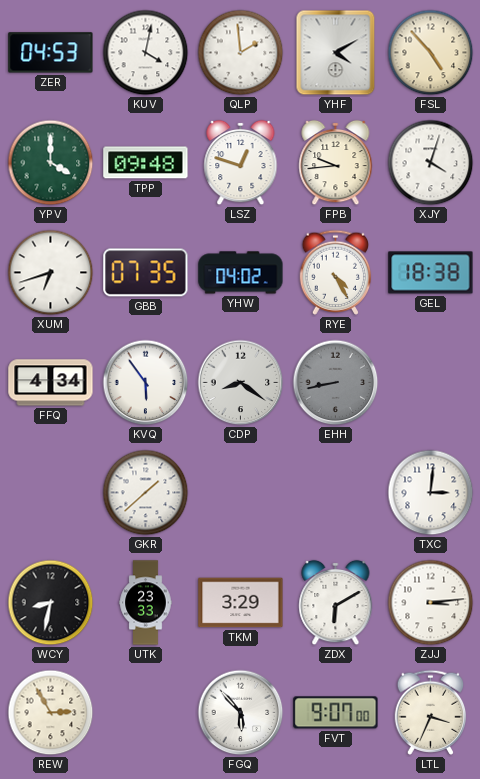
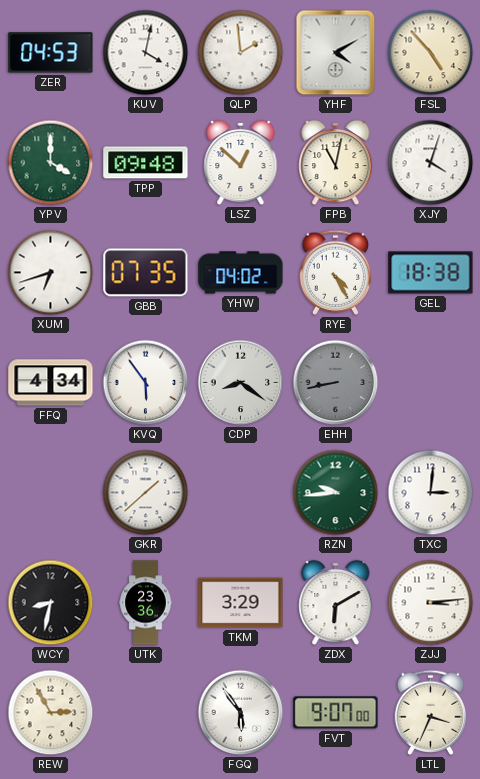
LSZ: 12:48 -> 12:52
FPB: 9:44 -> 11:02
RZN: none -> 9:44
UTK: 23:33 -> 23:36
FGQ: 5:53 -> 5:54
